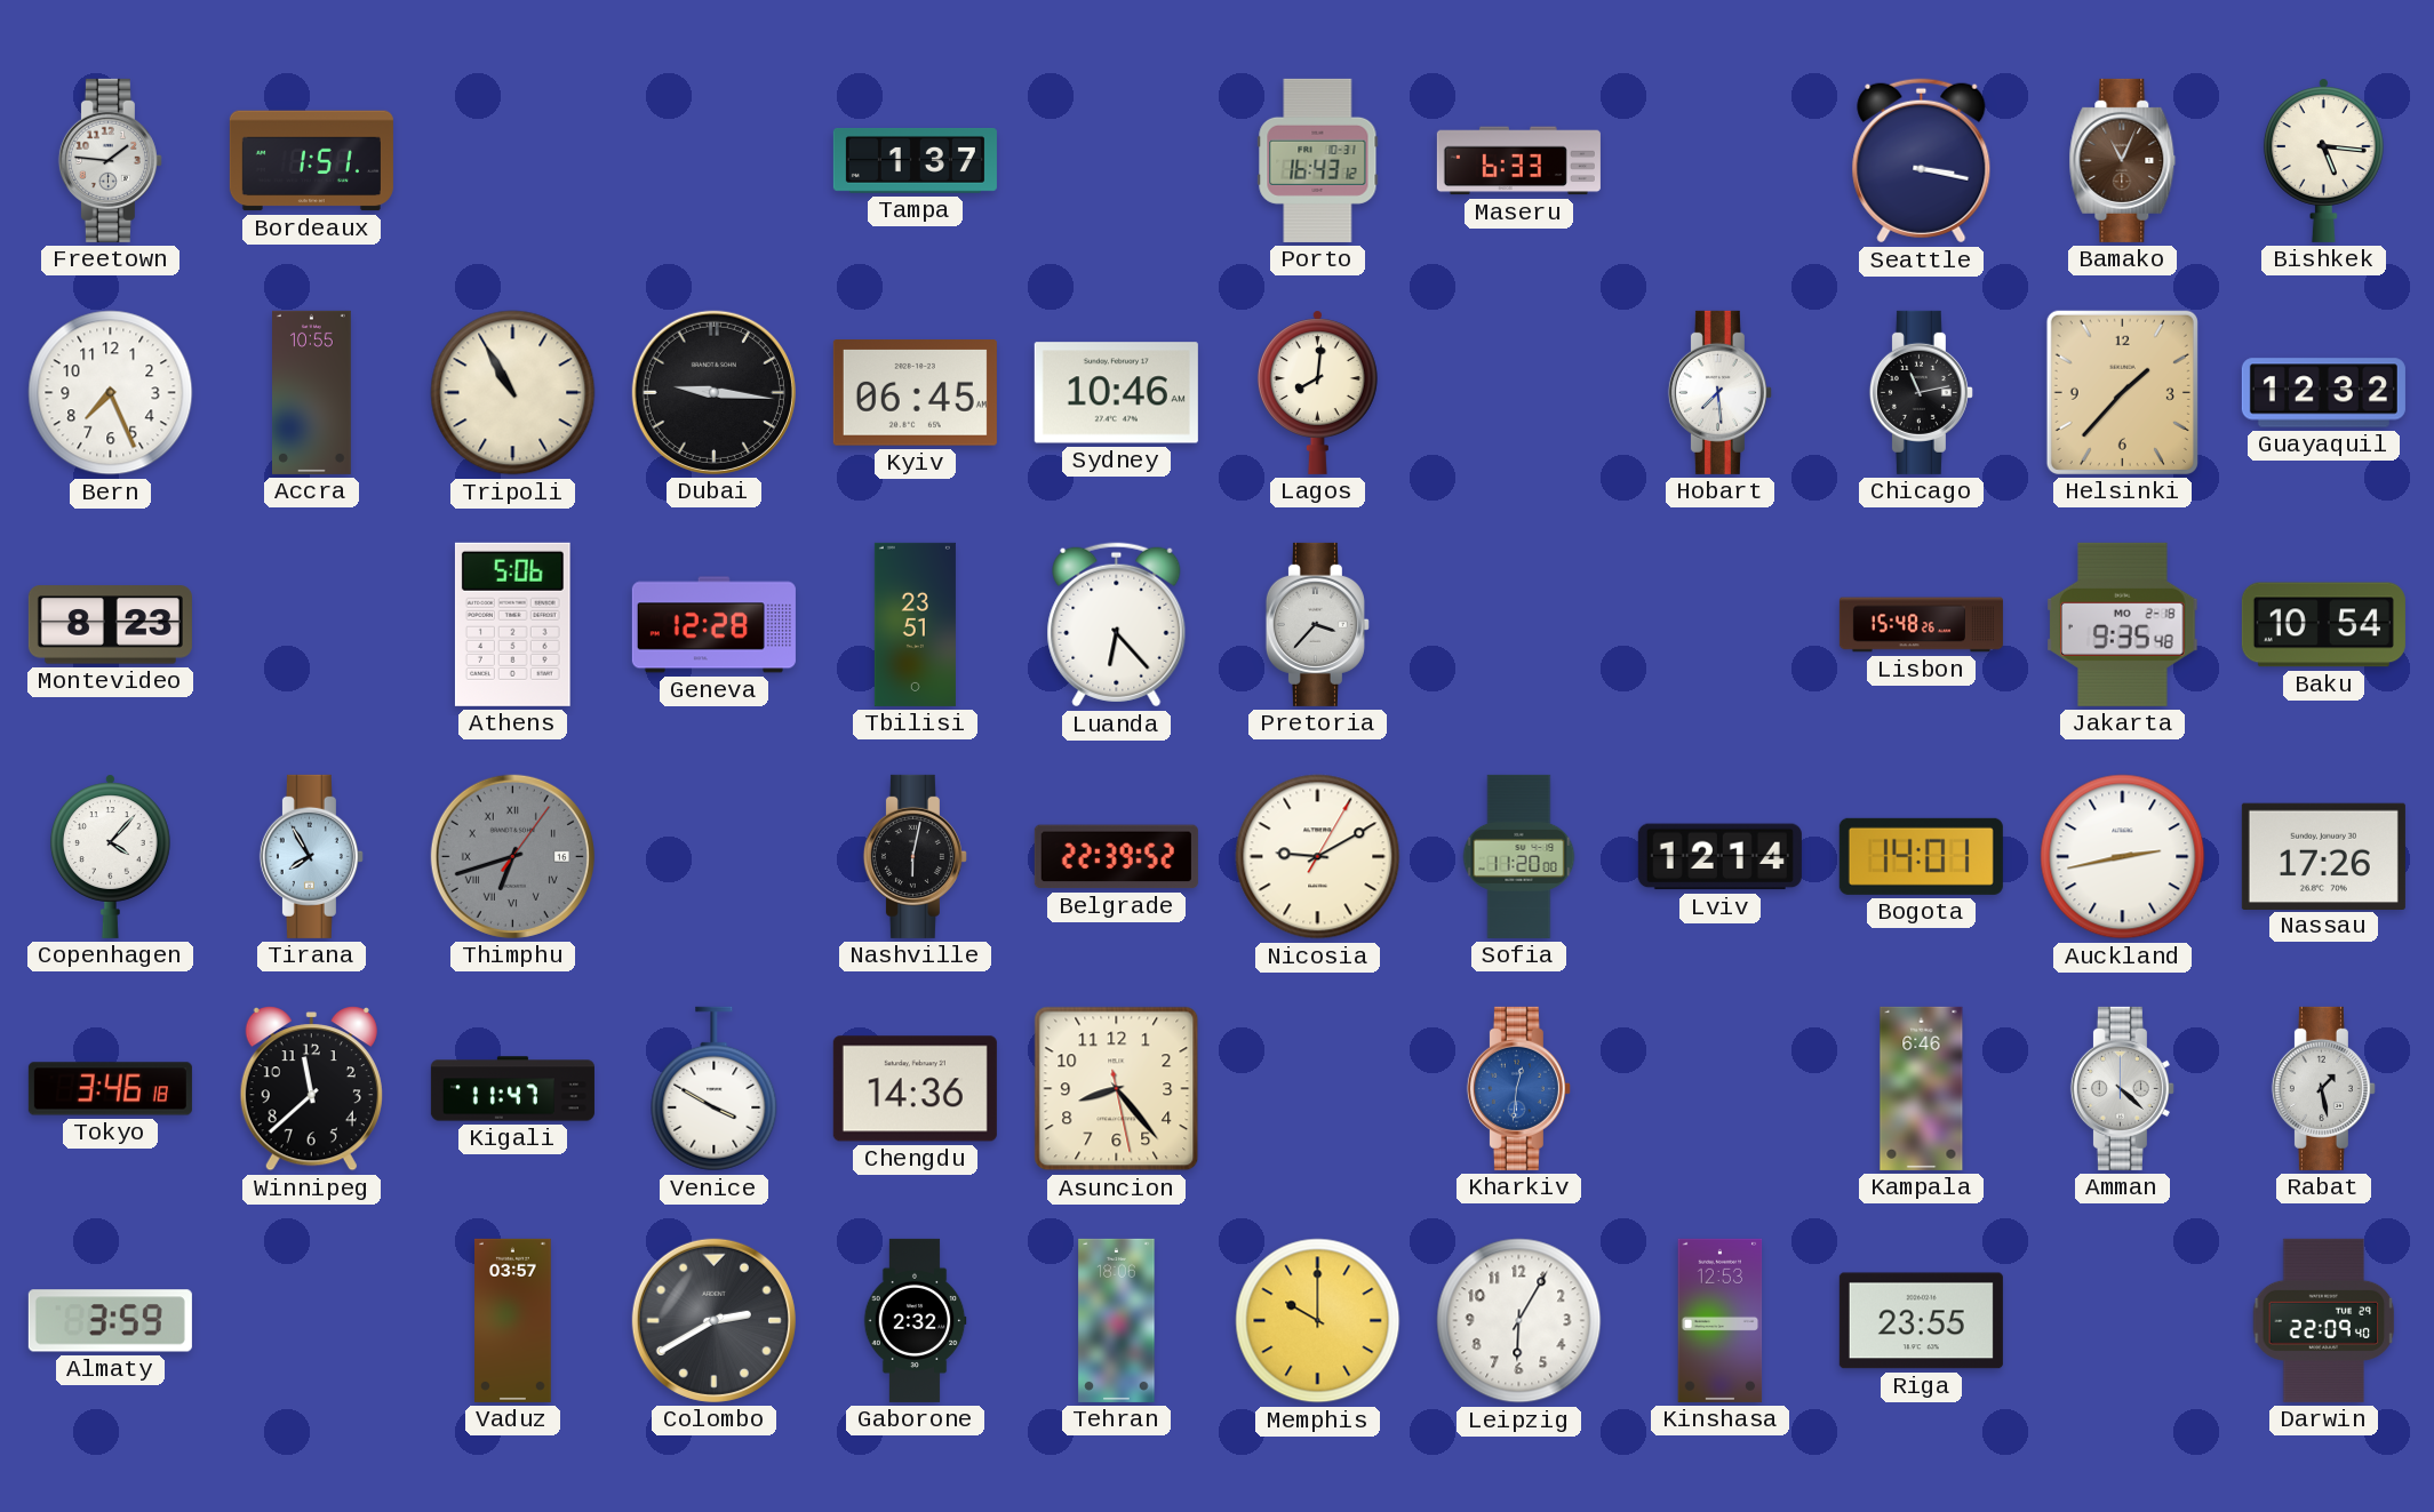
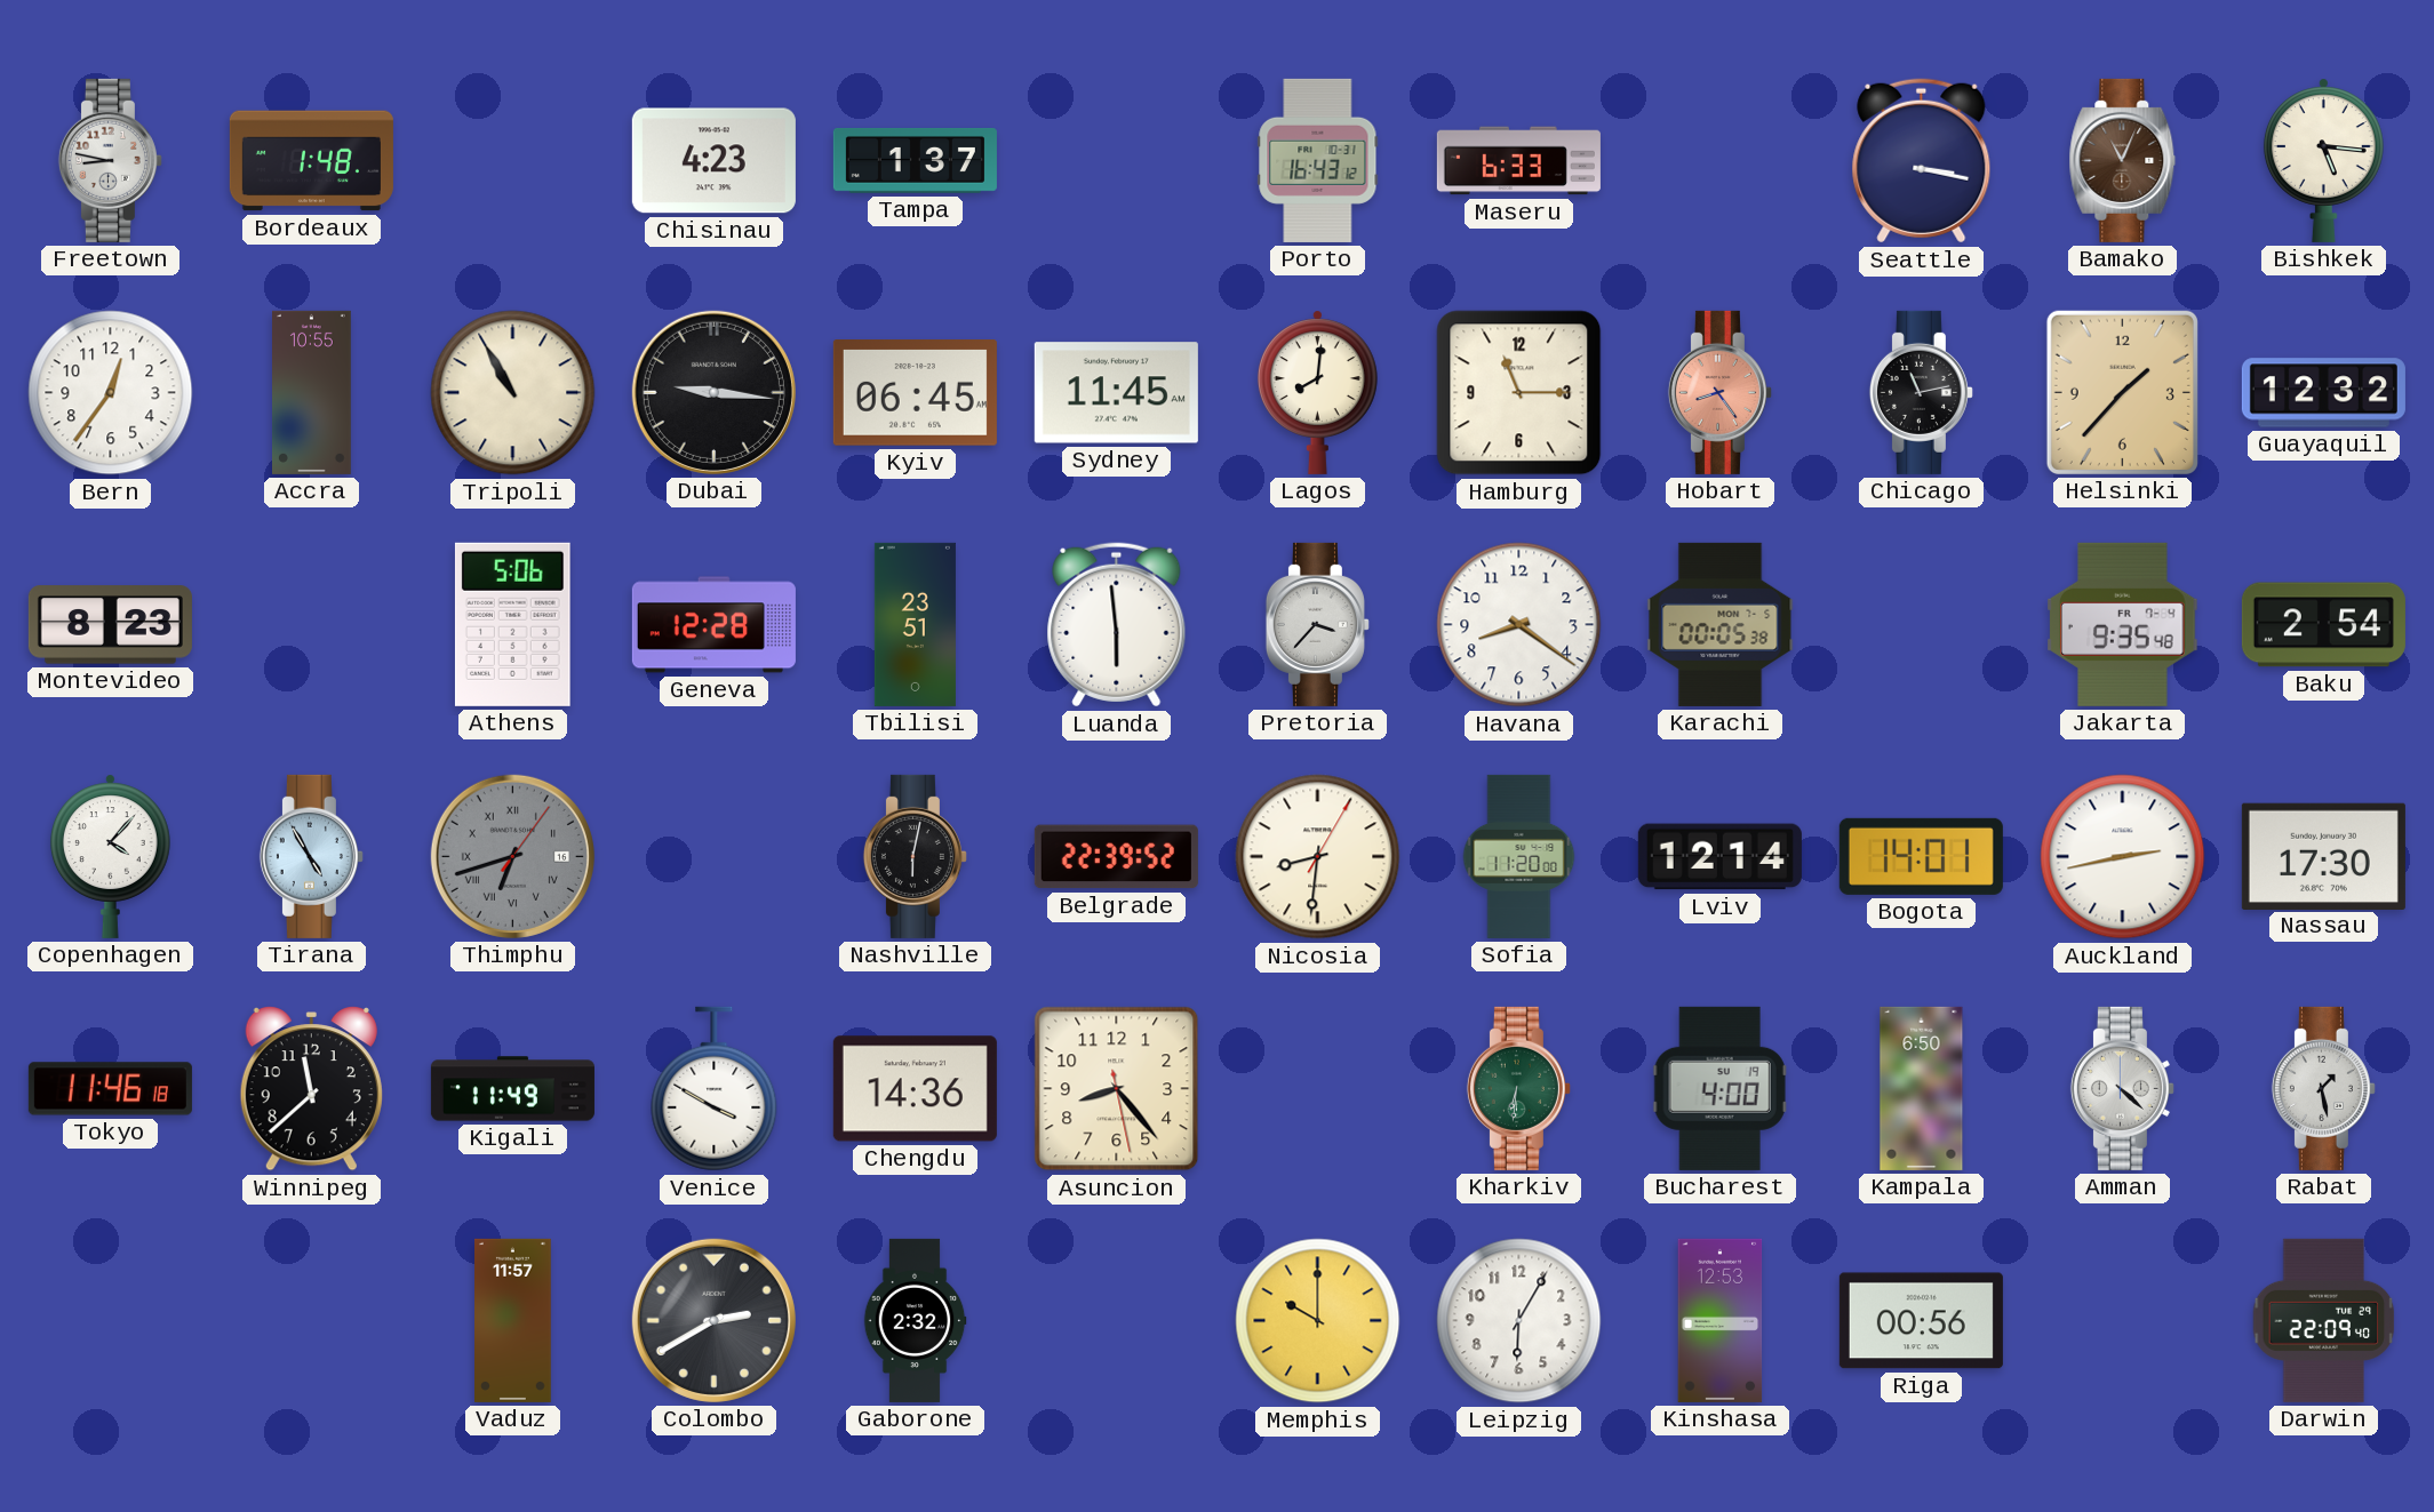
Freetown: 1:46 -> 8:47
Bordeaux: 1:51 -> 1:48
Chisinau: none -> 4:23
Bern: 7:26 -> 12:36
Sydney: 10:46 -> 11:45
Hamburg: none -> 11:15
Hobart: 7:29 -> 8:24
Hobart dial: white -> salmon
Luanda: 6:23 -> 5:59
Havana: none -> 8:21
Karachi: none -> 00:05
Lisbon: 15:48 -> none
Jakarta date: MO 2-18 -> FR 7-4
Baku: 10:54 -> 2:54
Tirana: 7:55 -> 4:55
Nicosia: 9:10 -> 8:31
Nassau: 17:26 -> 17:30
Tokyo: 3:46 -> 11:46
Kigali: 11:47 -> 11:49
Kharkiv: 12:31 -> 6:31
Kharkiv dial: blue -> green
Bucharest: none -> 4:00
Kampala: 6:46 -> 6:50
Almaty: 3:59 -> none
Vaduz: 03:57 -> 11:57
Tehran: 18:06 -> none
Riga: 23:55 -> 00:56
